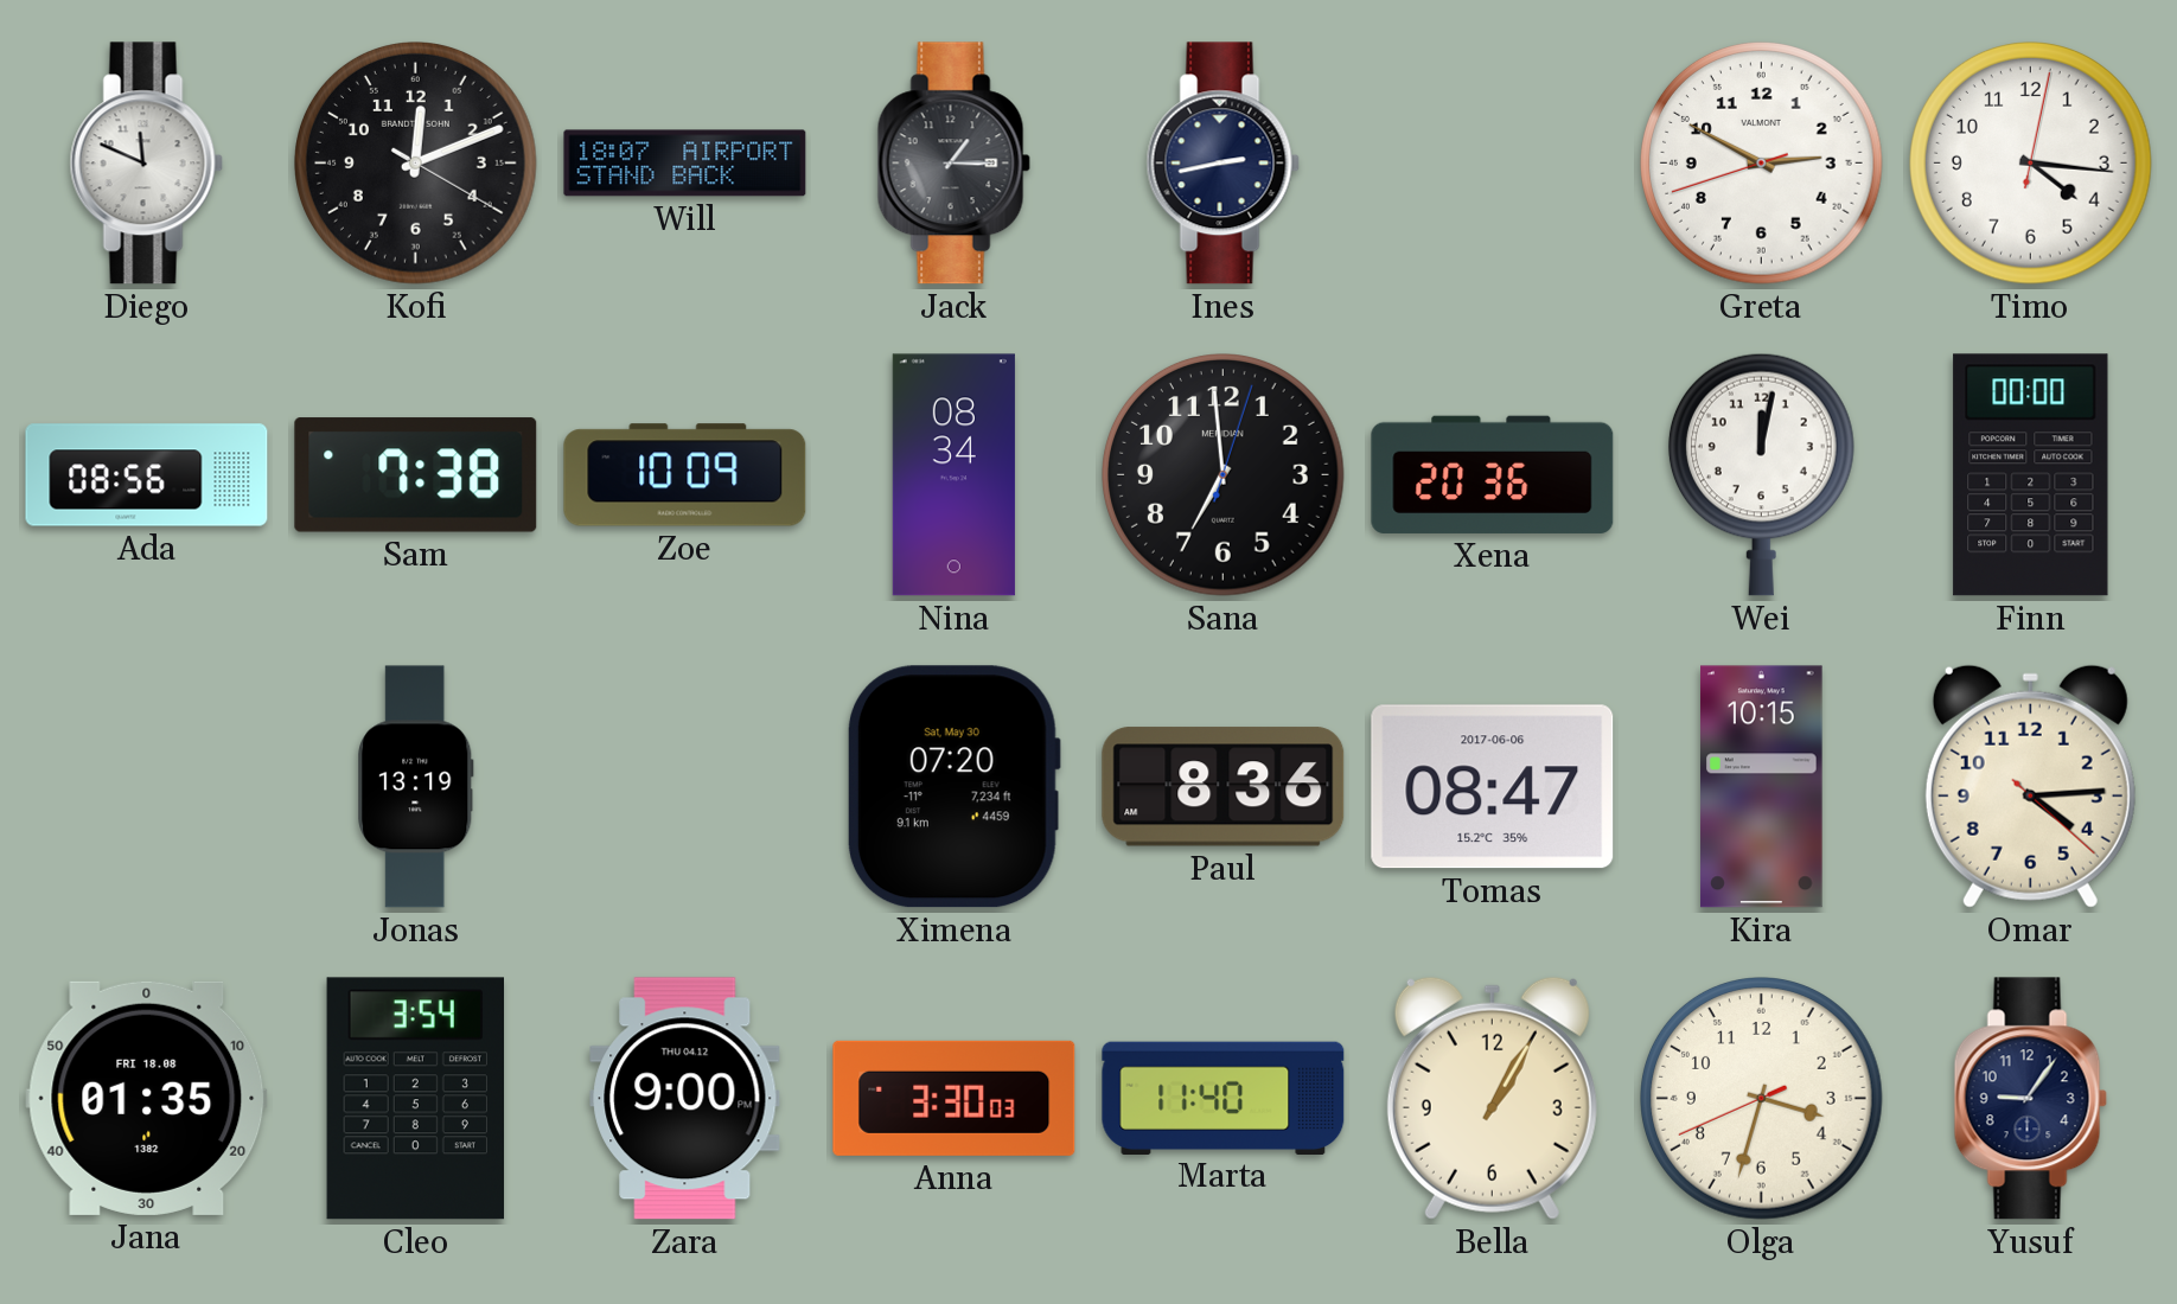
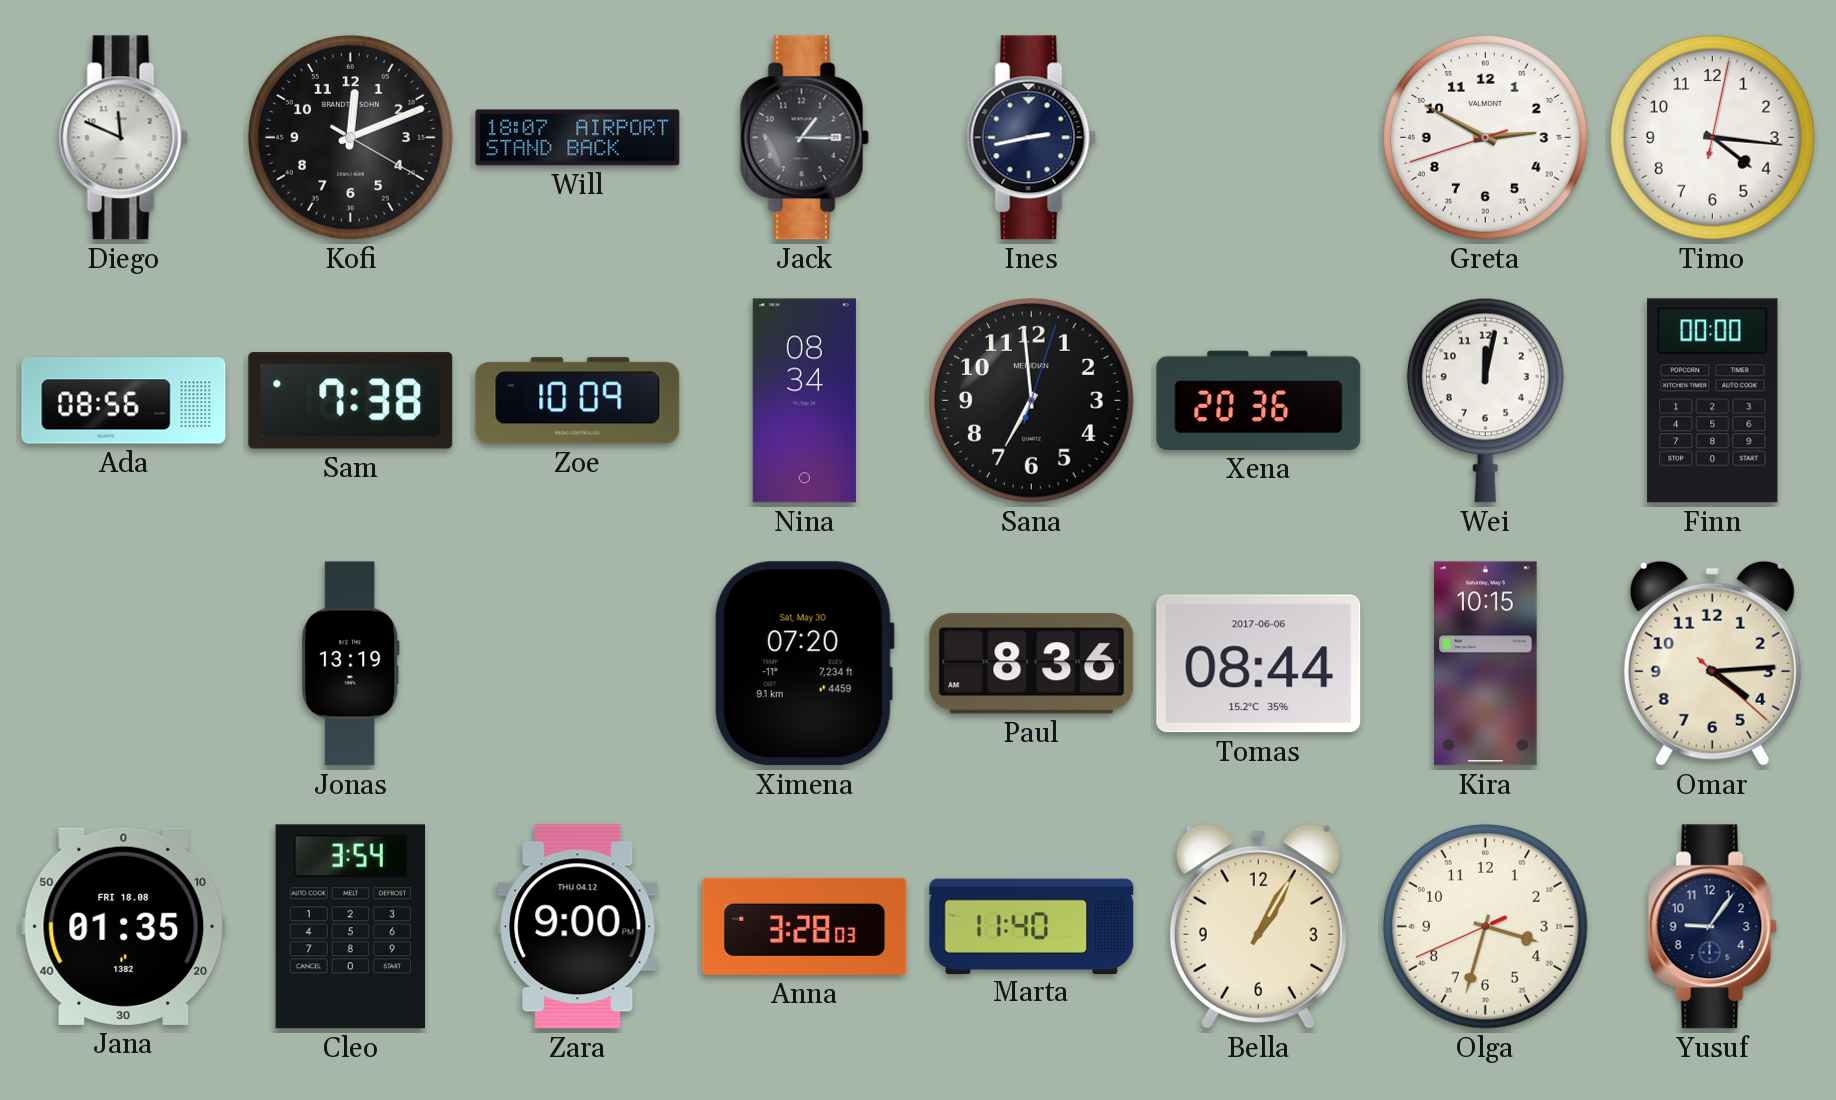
Tomas: 08:47 -> 08:44
Anna: 3:30 -> 3:28
